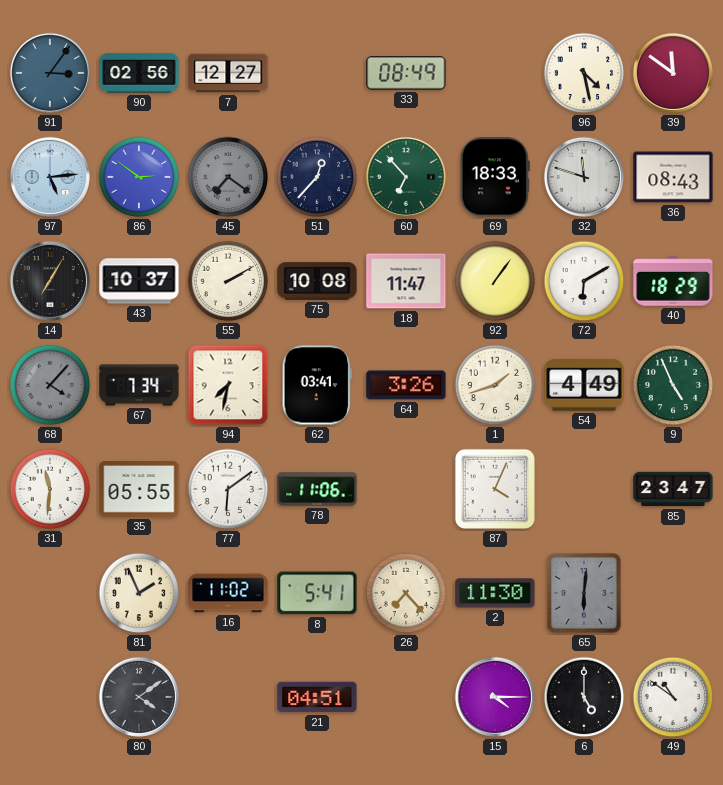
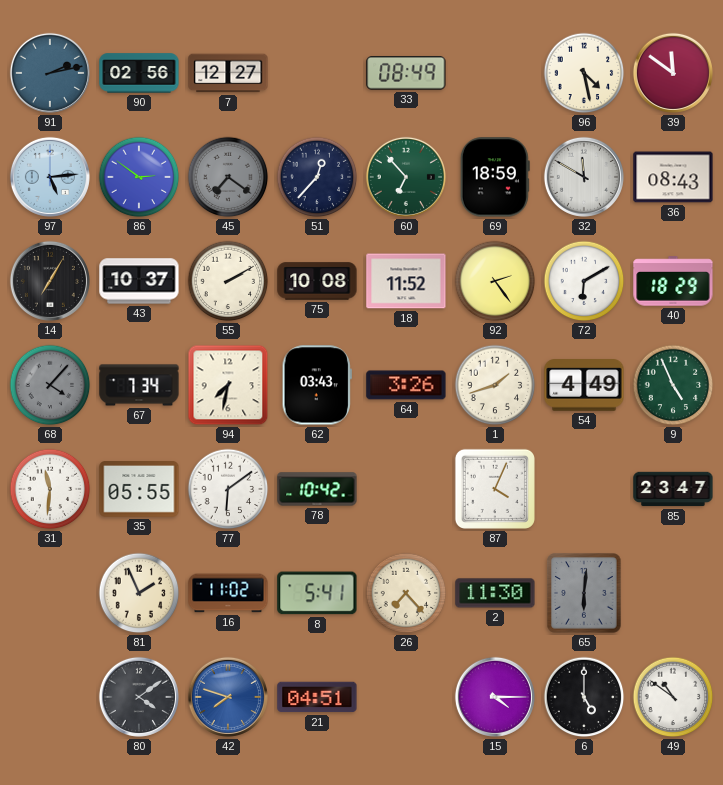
91: 3:06 -> 2:13
69: 18:33 -> 18:59
32: 11:48 -> 11:50
18: 11:47 -> 11:52
92: 1:06 -> 2:24
62: 03:41 -> 03:43
78: 11:06 -> 10:42
42: none -> 7:48
